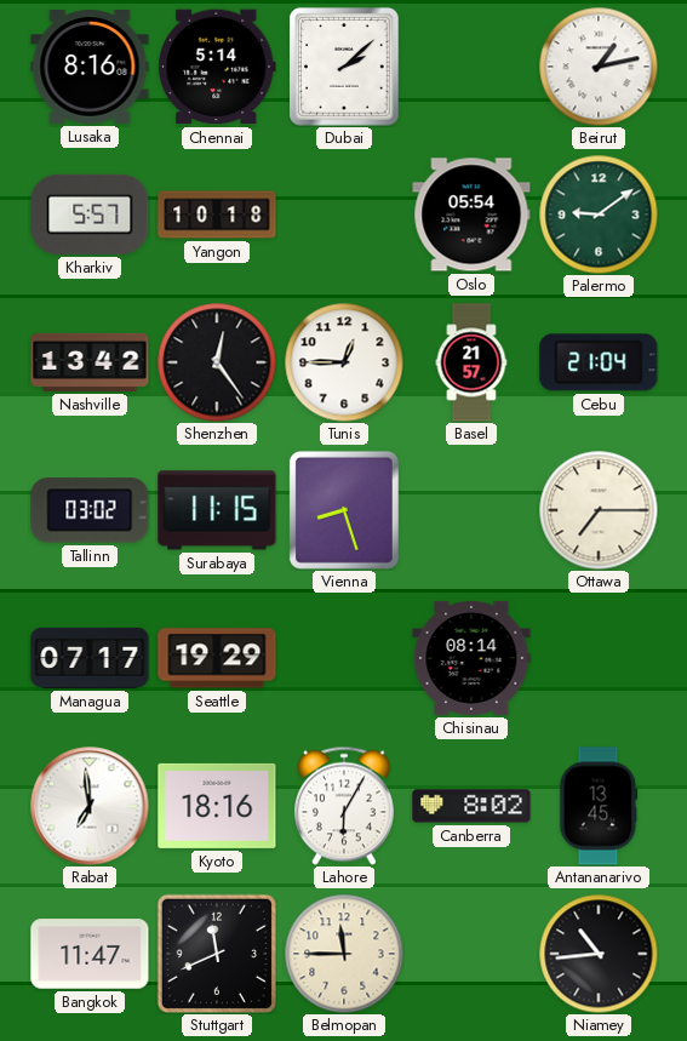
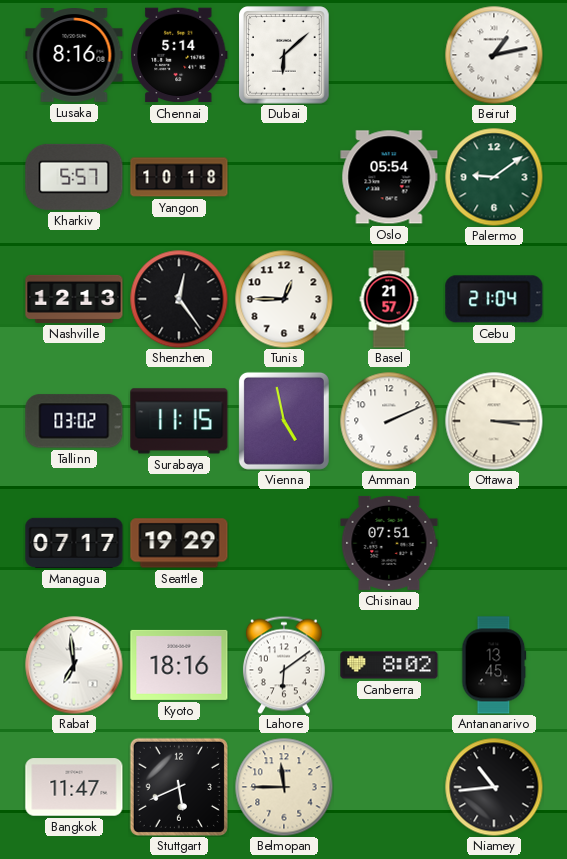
Dubai: 2:08 -> 6:08
Nashville: 13:42 -> 12:13
Vienna: 8:27 -> 4:58
Amman: none -> 2:11
Ottawa: 7:15 -> 3:15
Chisinau: 08:14 -> 07:51
Lahore: 6:05 -> 6:09
Stuttgart: 11:41 -> 5:41
